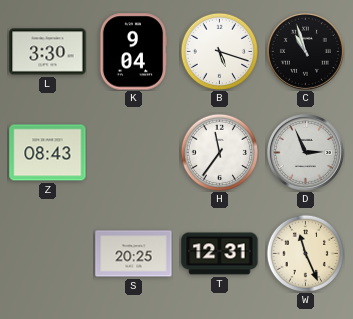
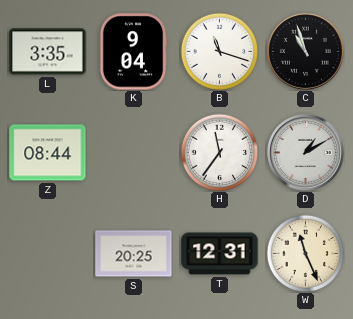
L: 3:30 -> 3:35
B: 5:18 -> 11:18
Z: 08:43 -> 08:44
D: 2:56 -> 1:10
